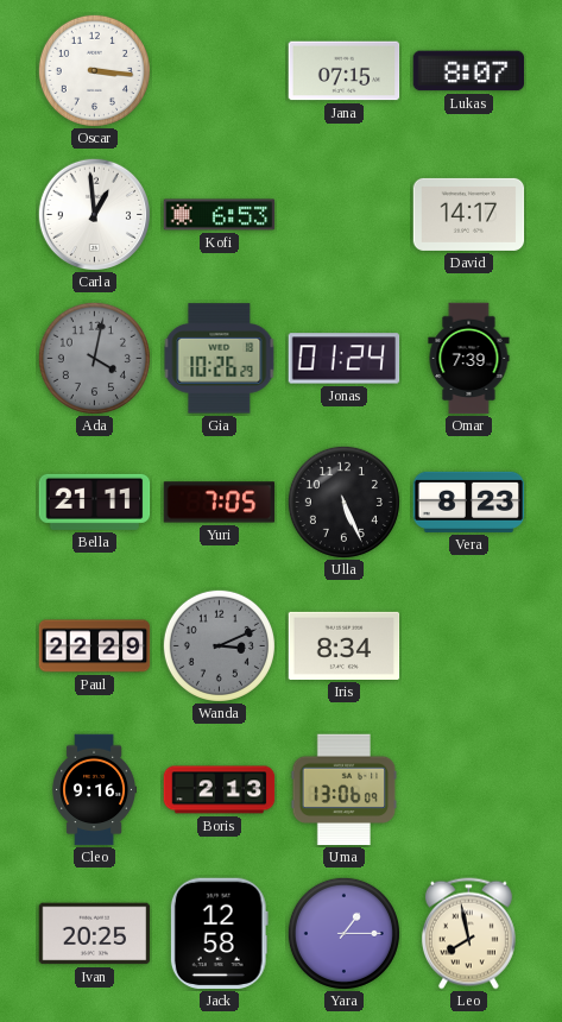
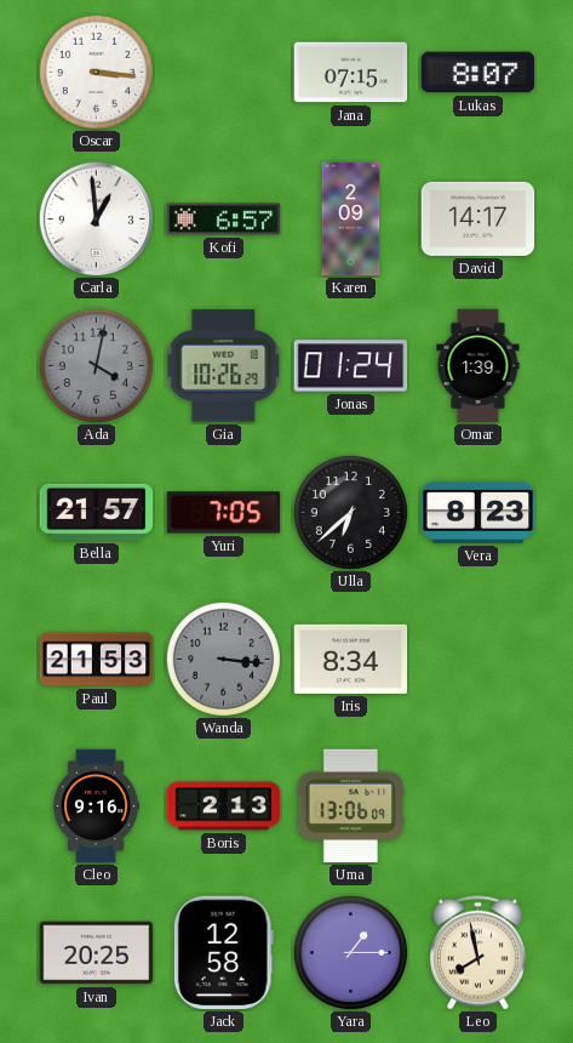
Kofi: 6:53 -> 6:57
Karen: none -> 2:09
Omar: 7:39 -> 1:39
Bella: 21:11 -> 21:57
Ulla: 5:26 -> 6:38
Paul: 22:29 -> 21:53
Wanda: 3:11 -> 3:16
